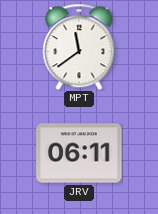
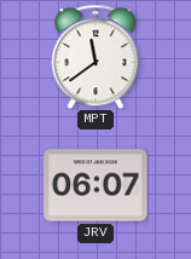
JRV: 06:11 -> 06:07
